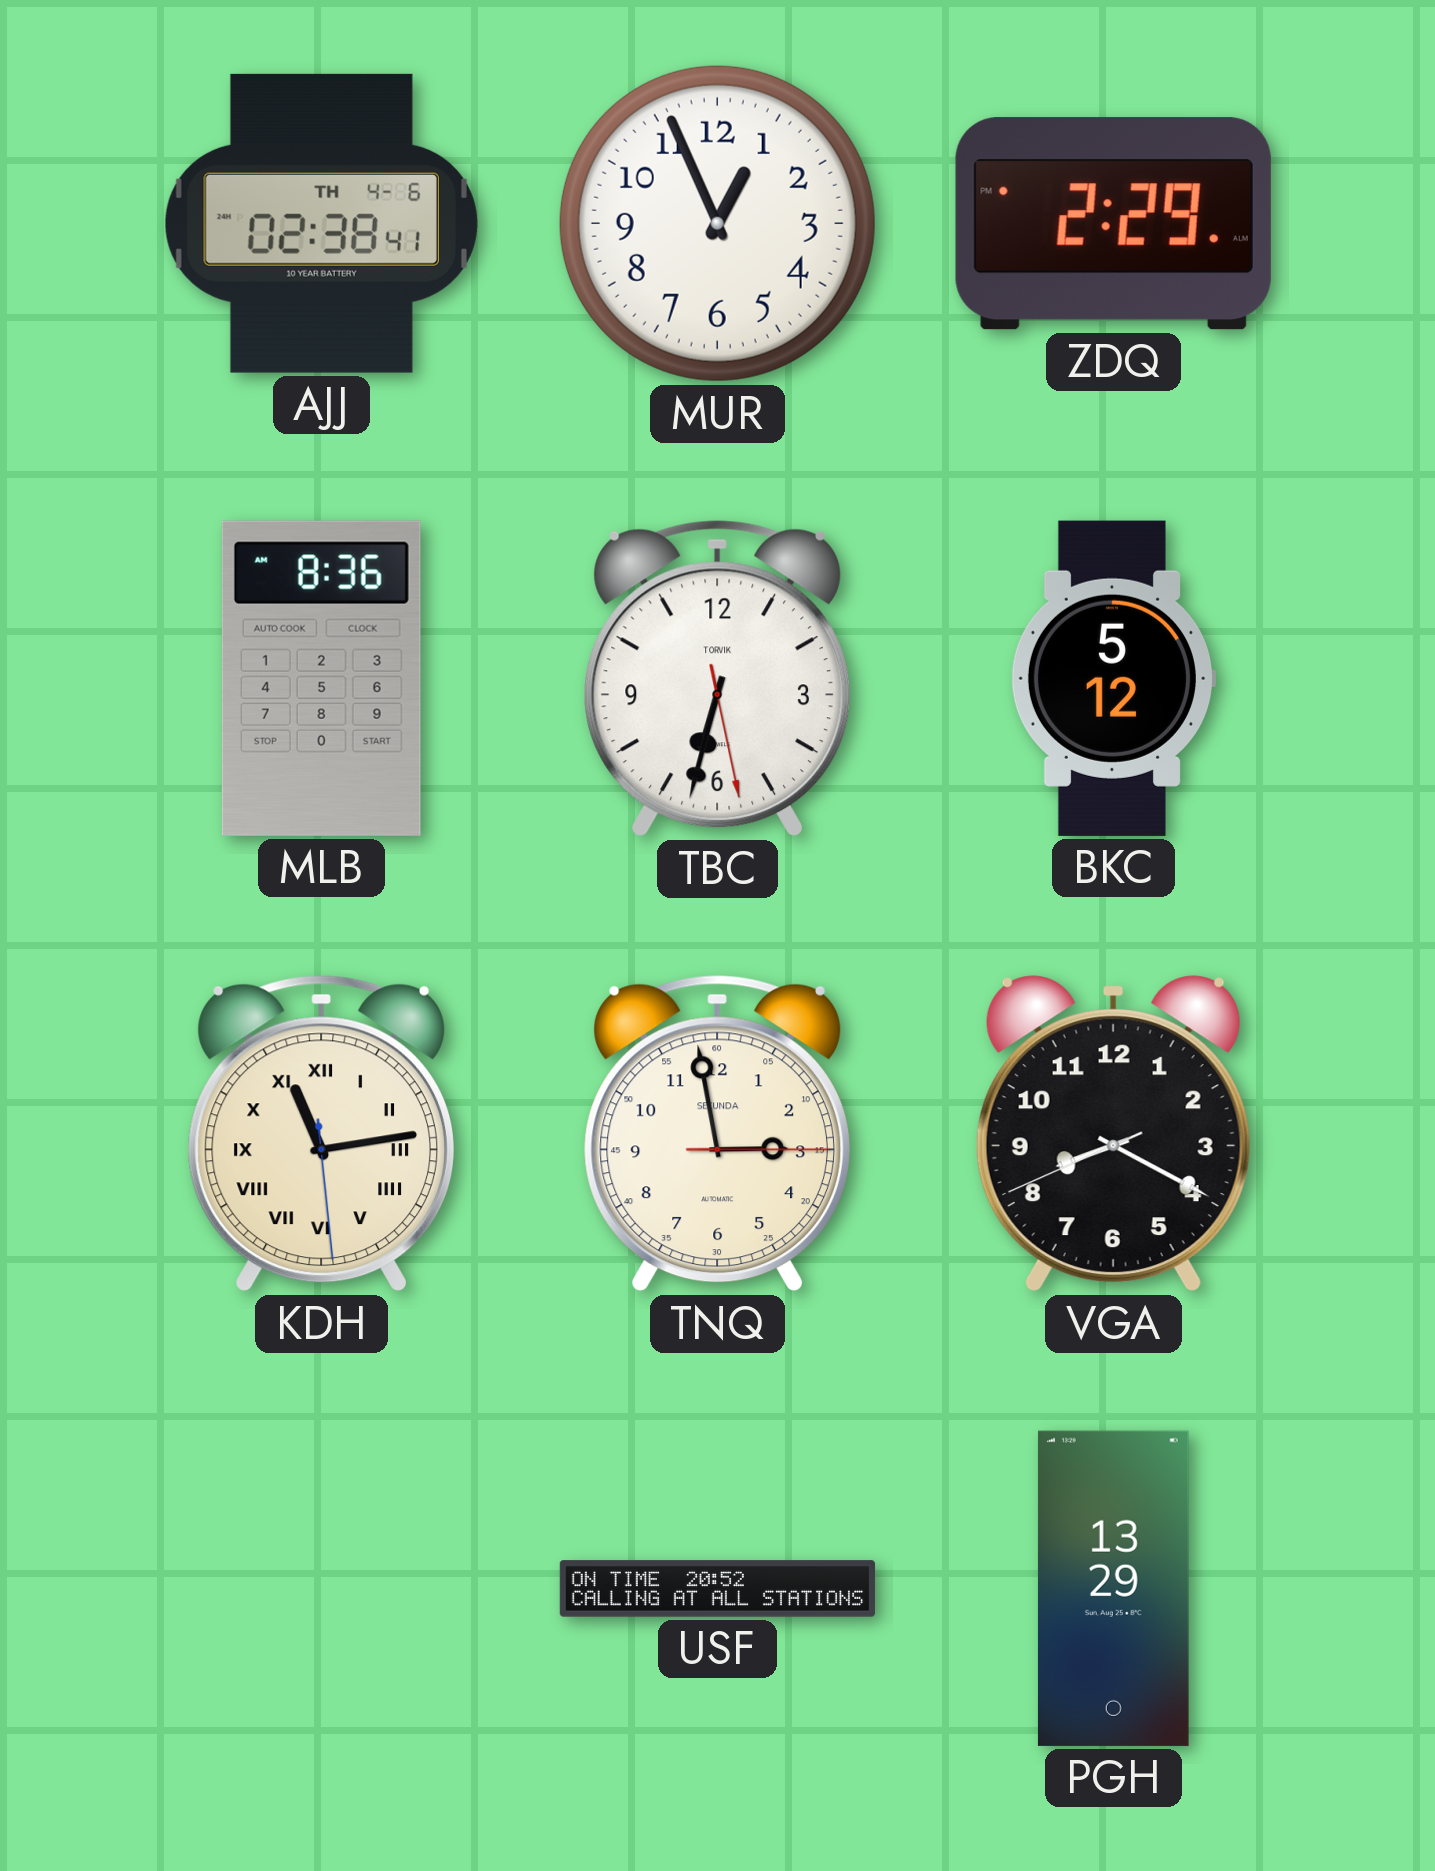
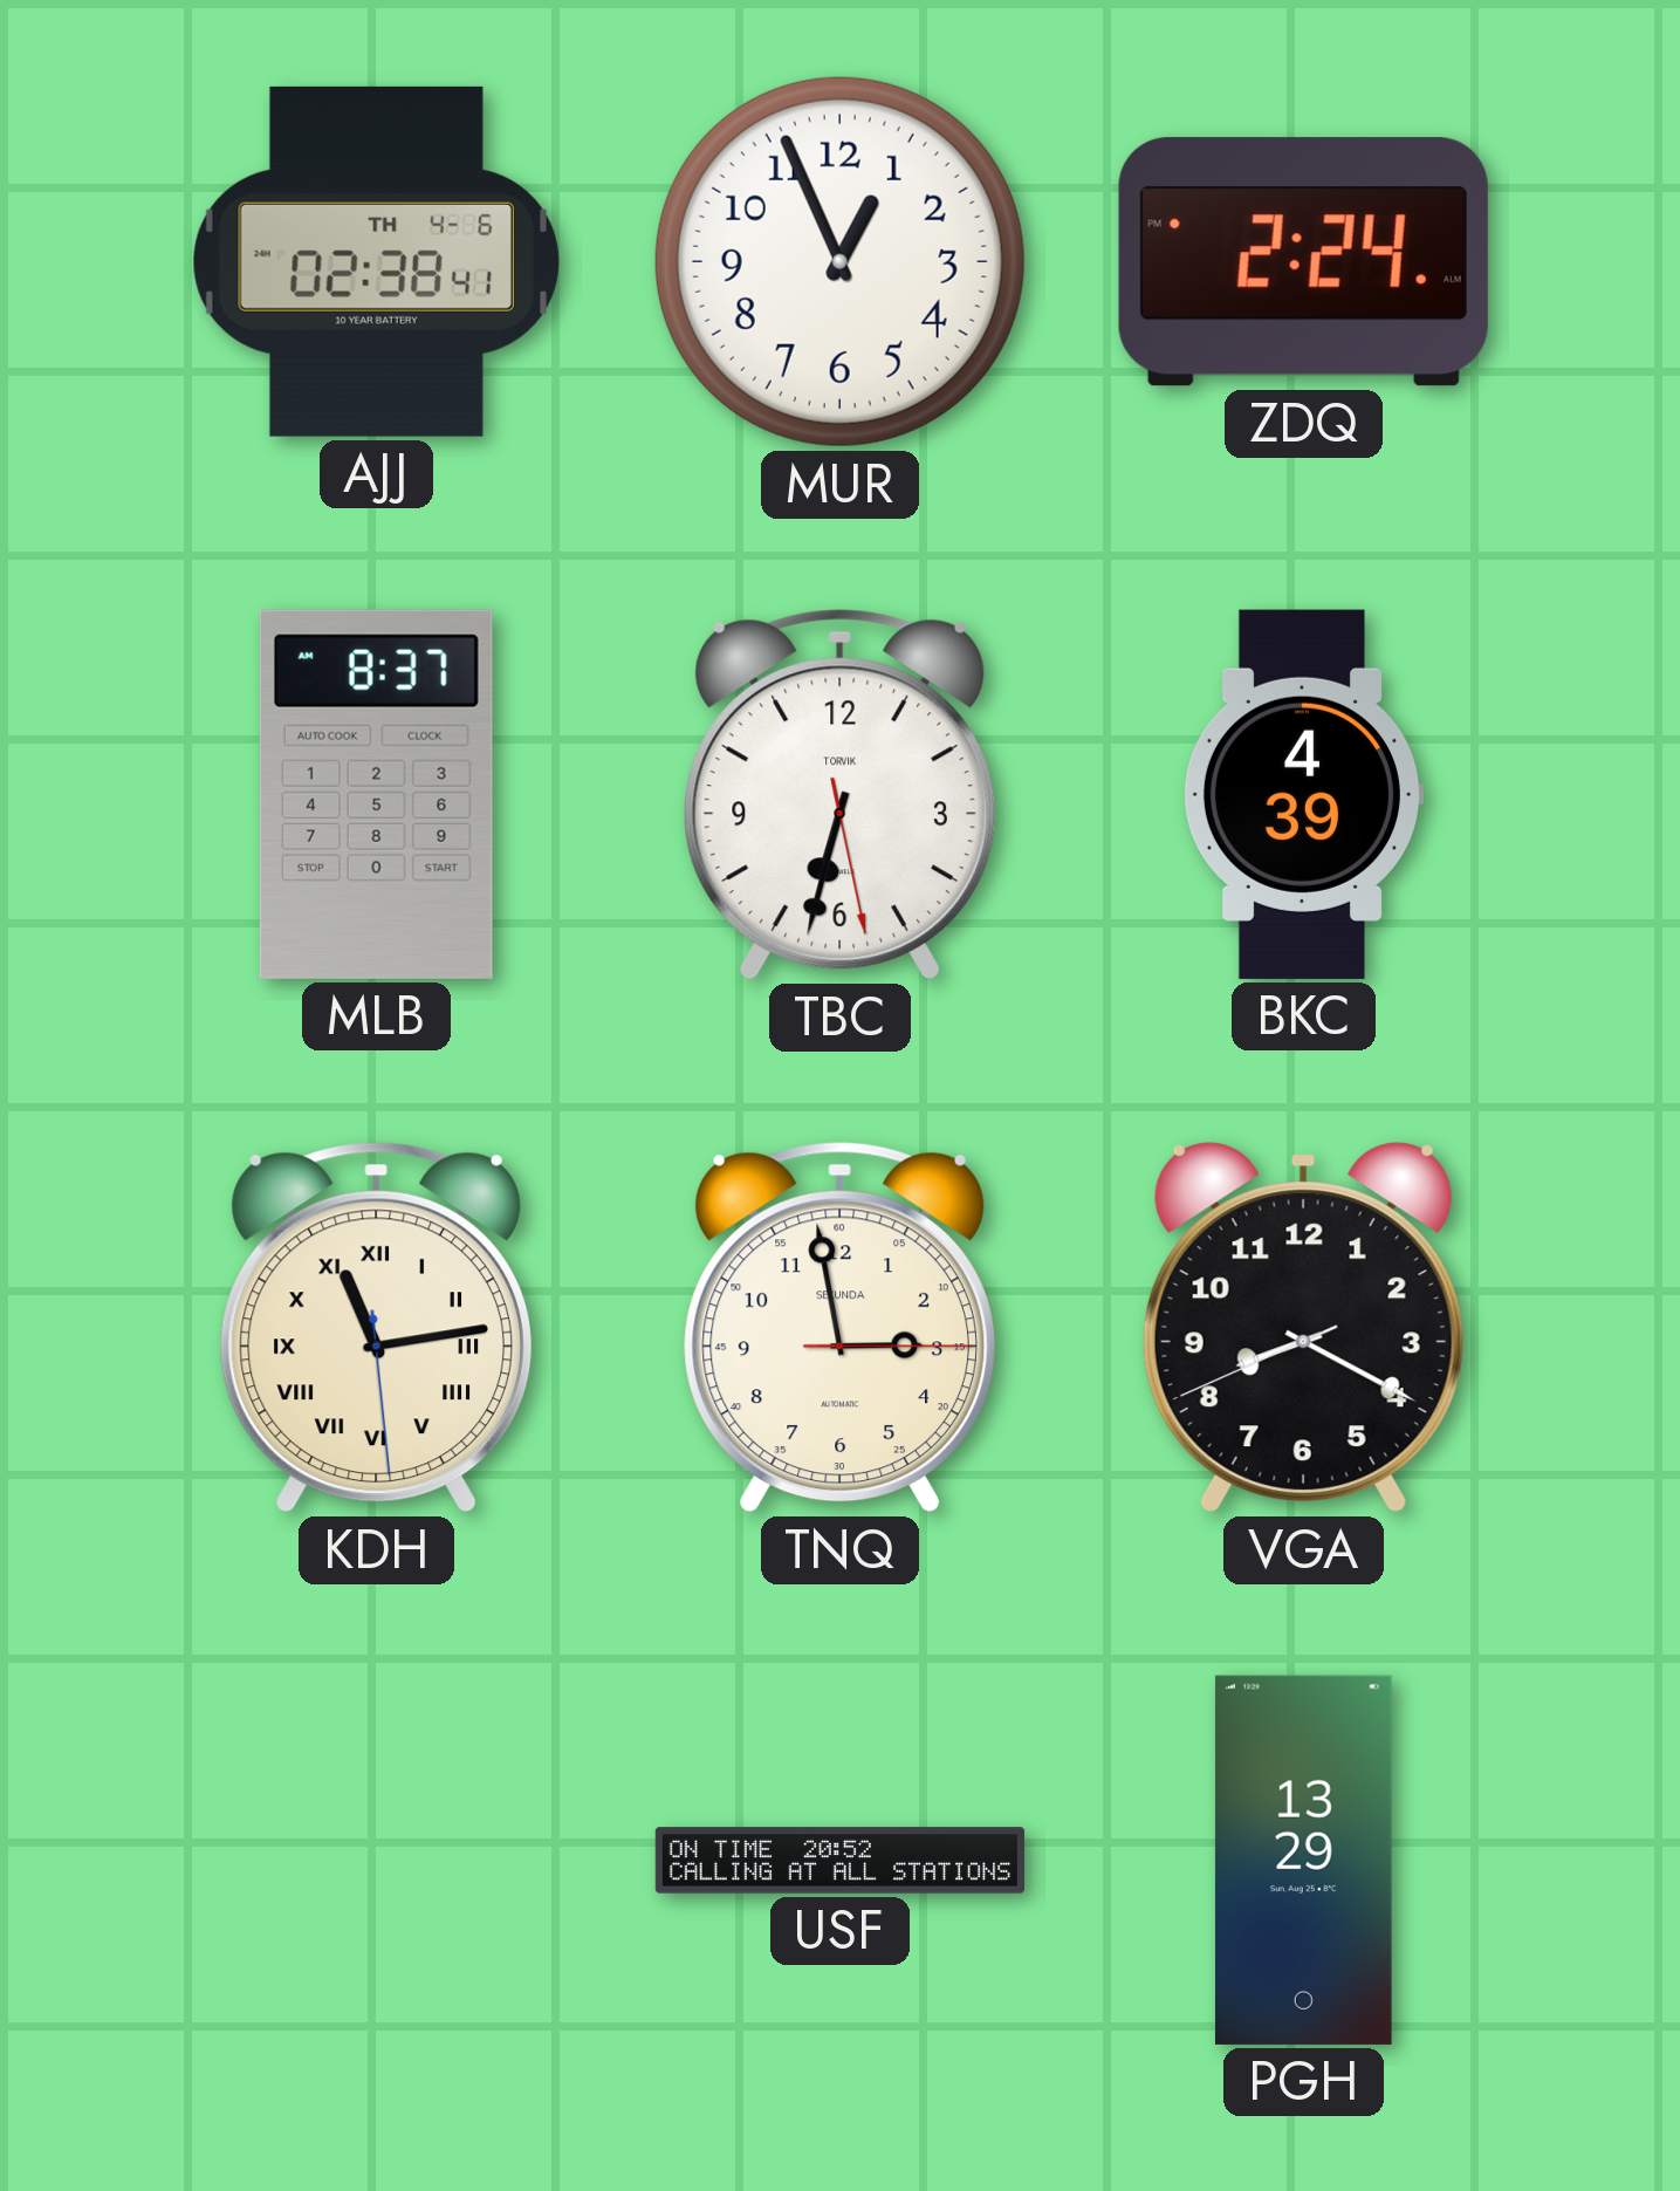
ZDQ: 2:29 -> 2:24
MLB: 8:36 -> 8:37
BKC: 5:12 -> 4:39
